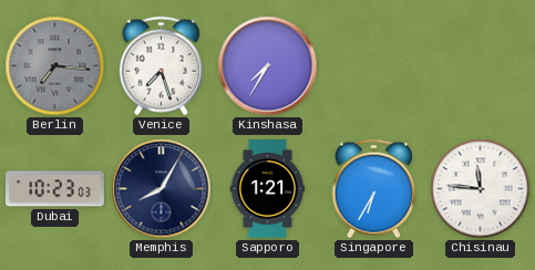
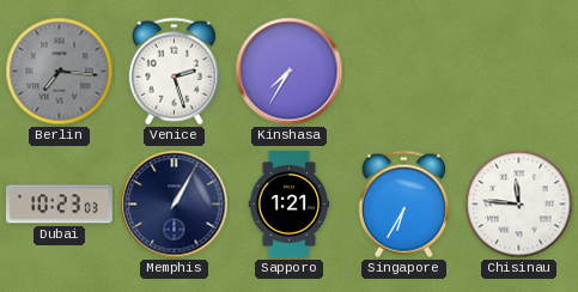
Venice: 7:27 -> 2:27
Memphis: 8:05 -> 1:05
